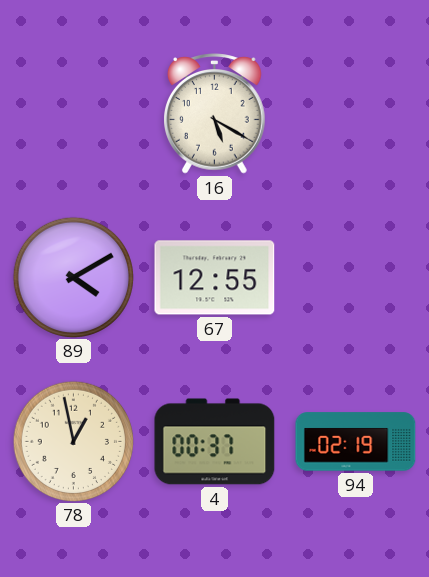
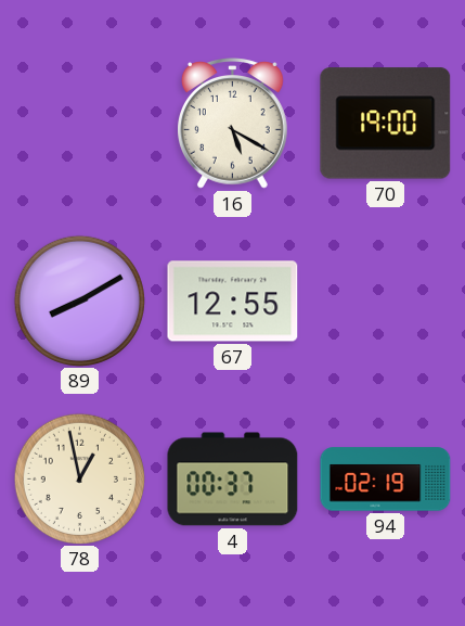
70: none -> 19:00
89: 4:10 -> 8:10
